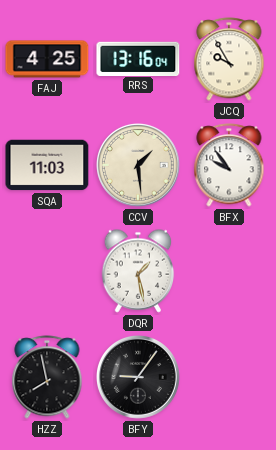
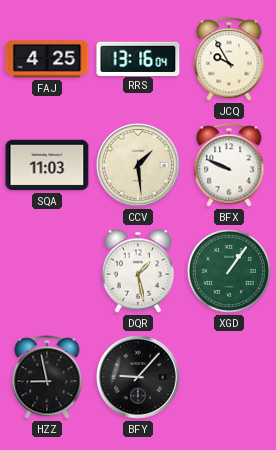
BFX: 9:54 -> 9:49
XGD: none -> 1:06
HZZ: 7:58 -> 8:58
BFY: 9:06 -> 9:07
